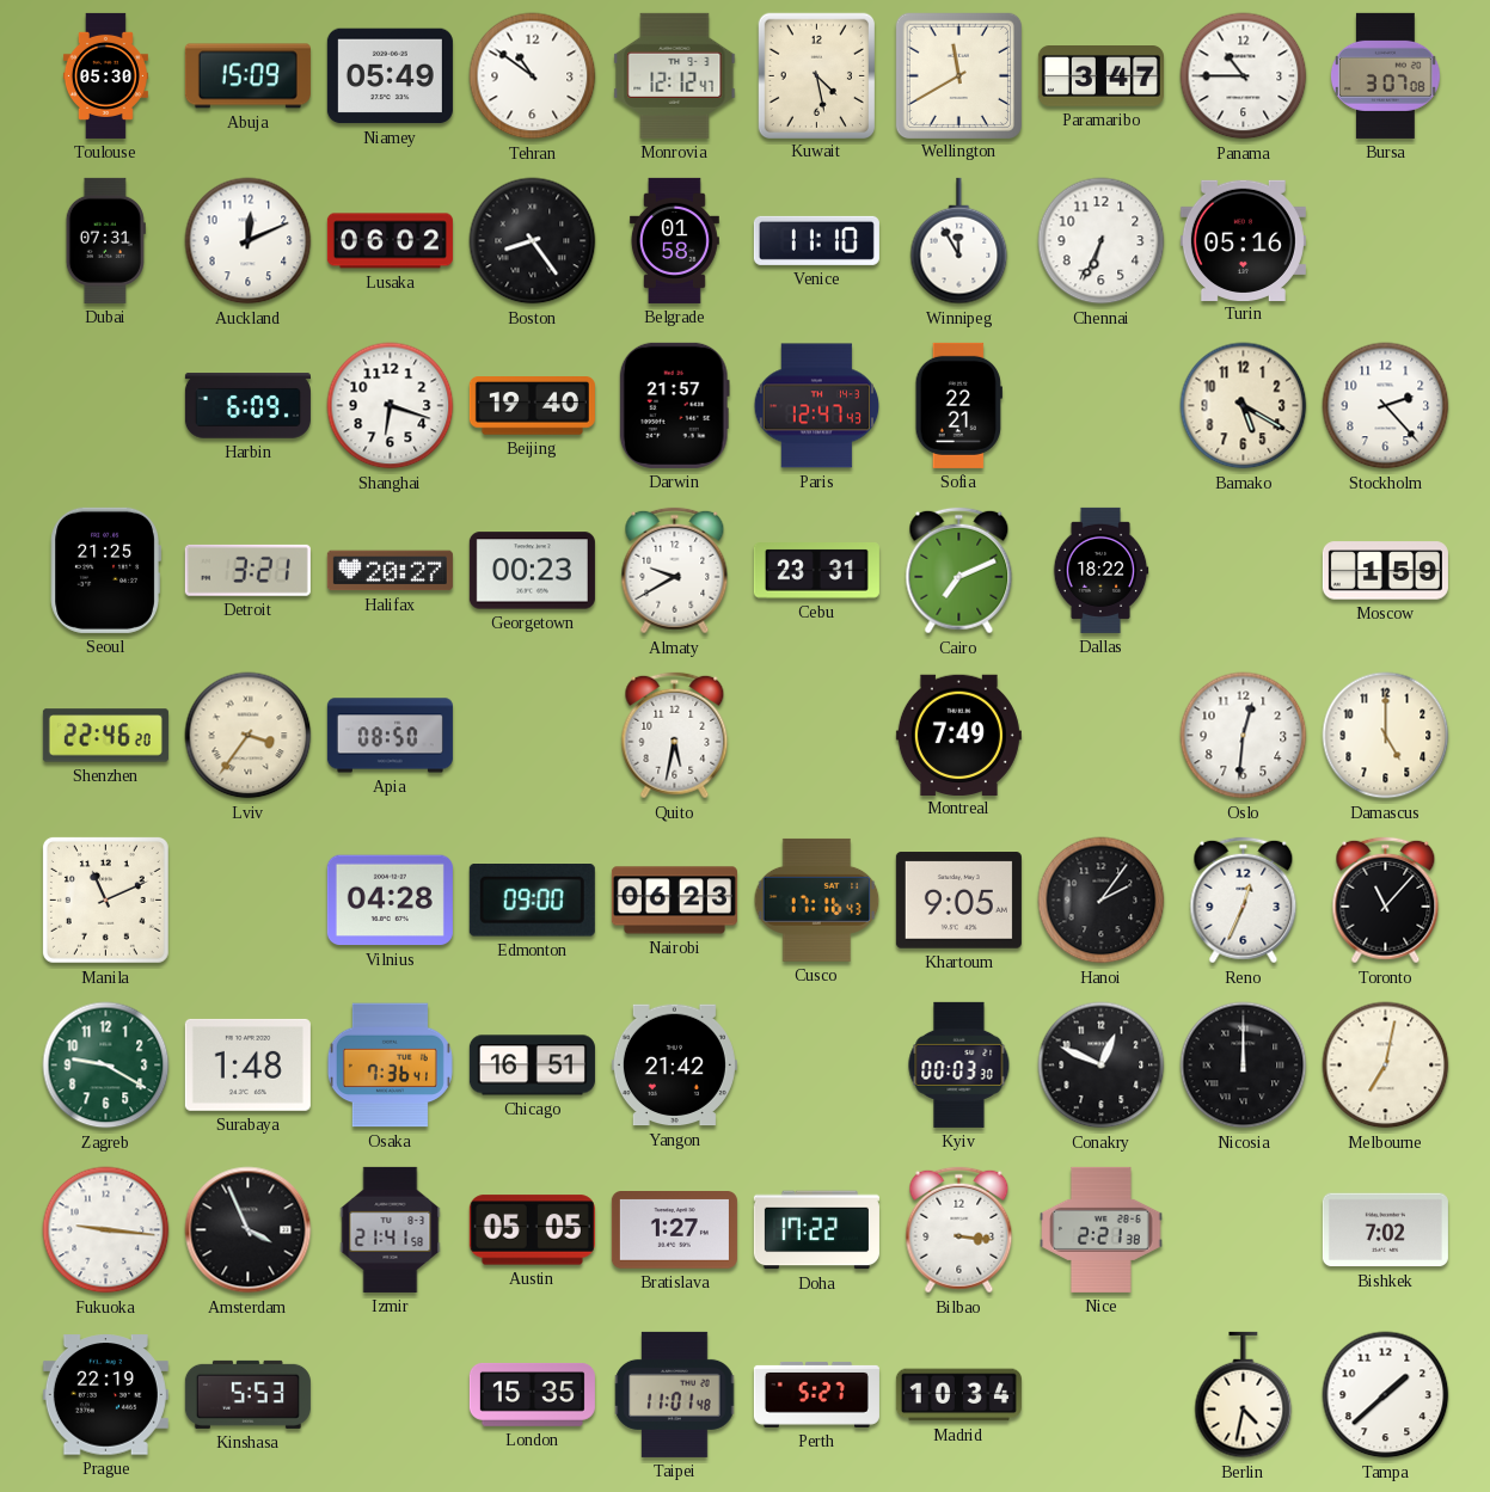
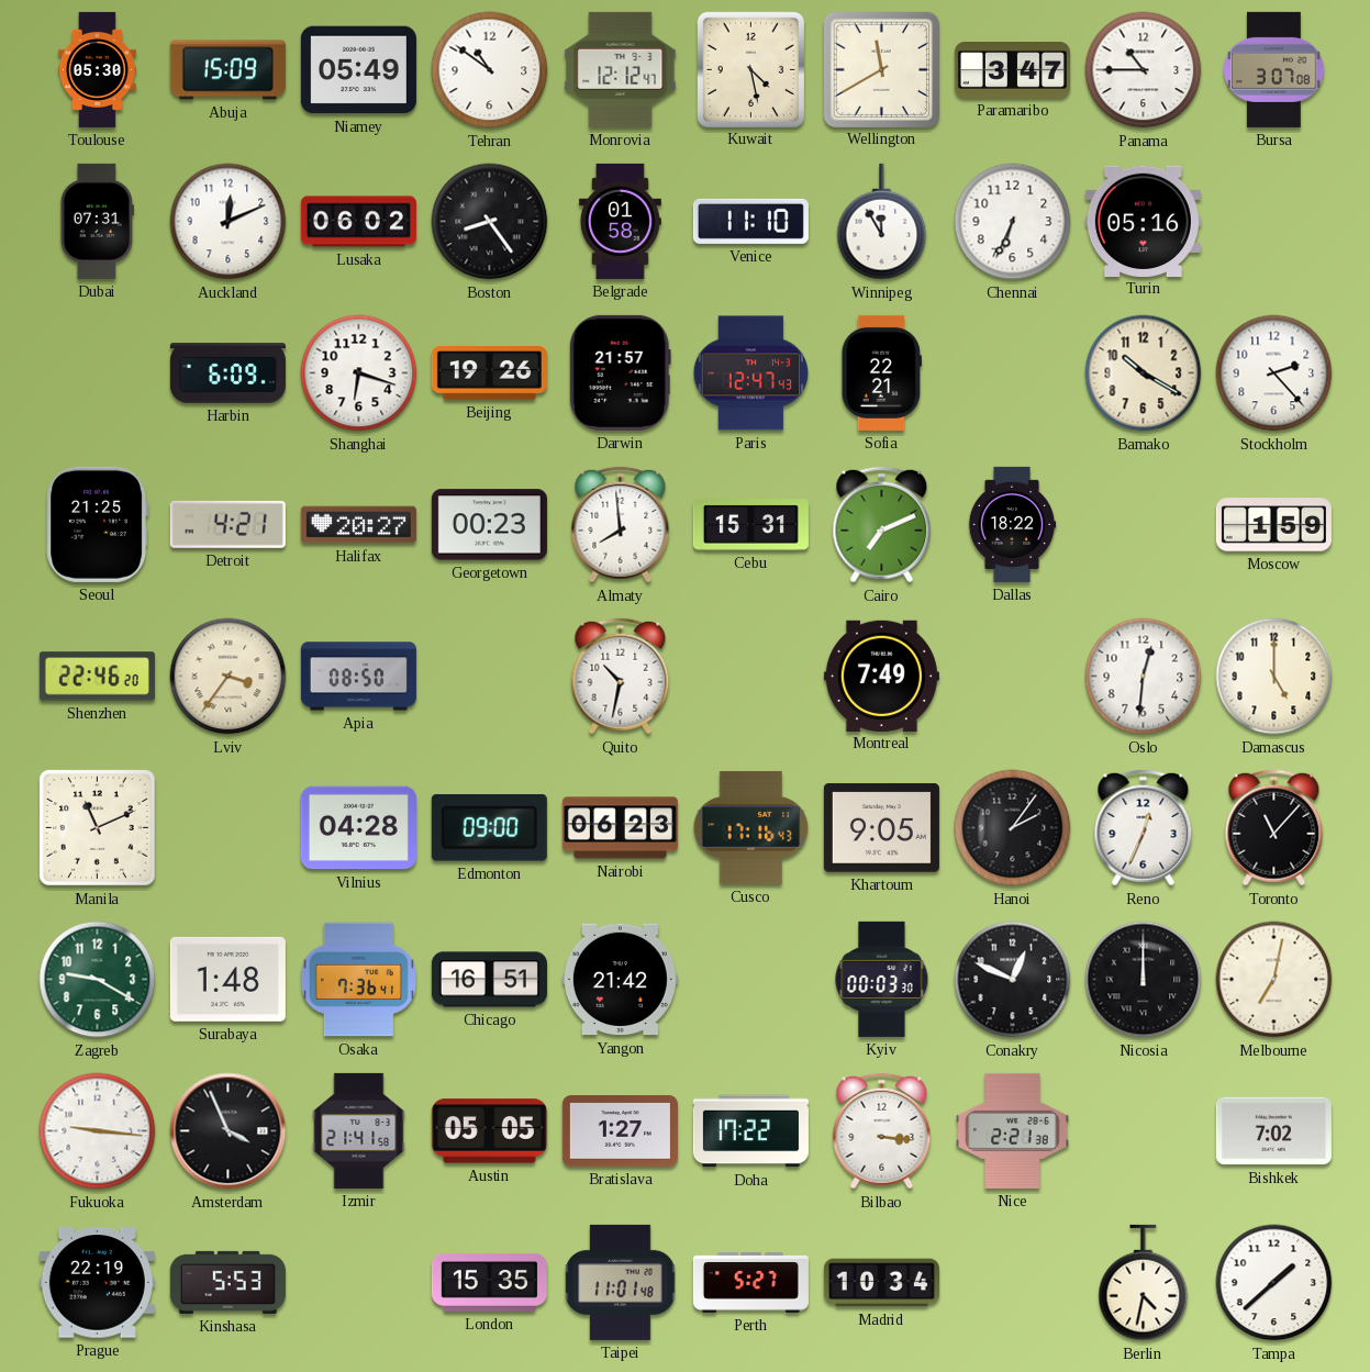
Beijing: 19:40 -> 19:26
Bamako: 5:20 -> 10:20
Detroit: 3:21 -> 4:21
Almaty: 9:40 -> 7:59
Cebu: 23:31 -> 15:31
Quito: 5:32 -> 10:32
